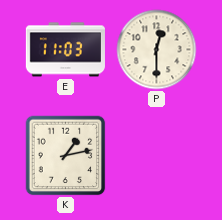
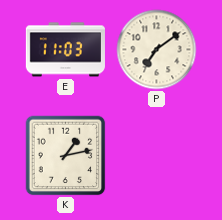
P: 12:30 -> 7:09
